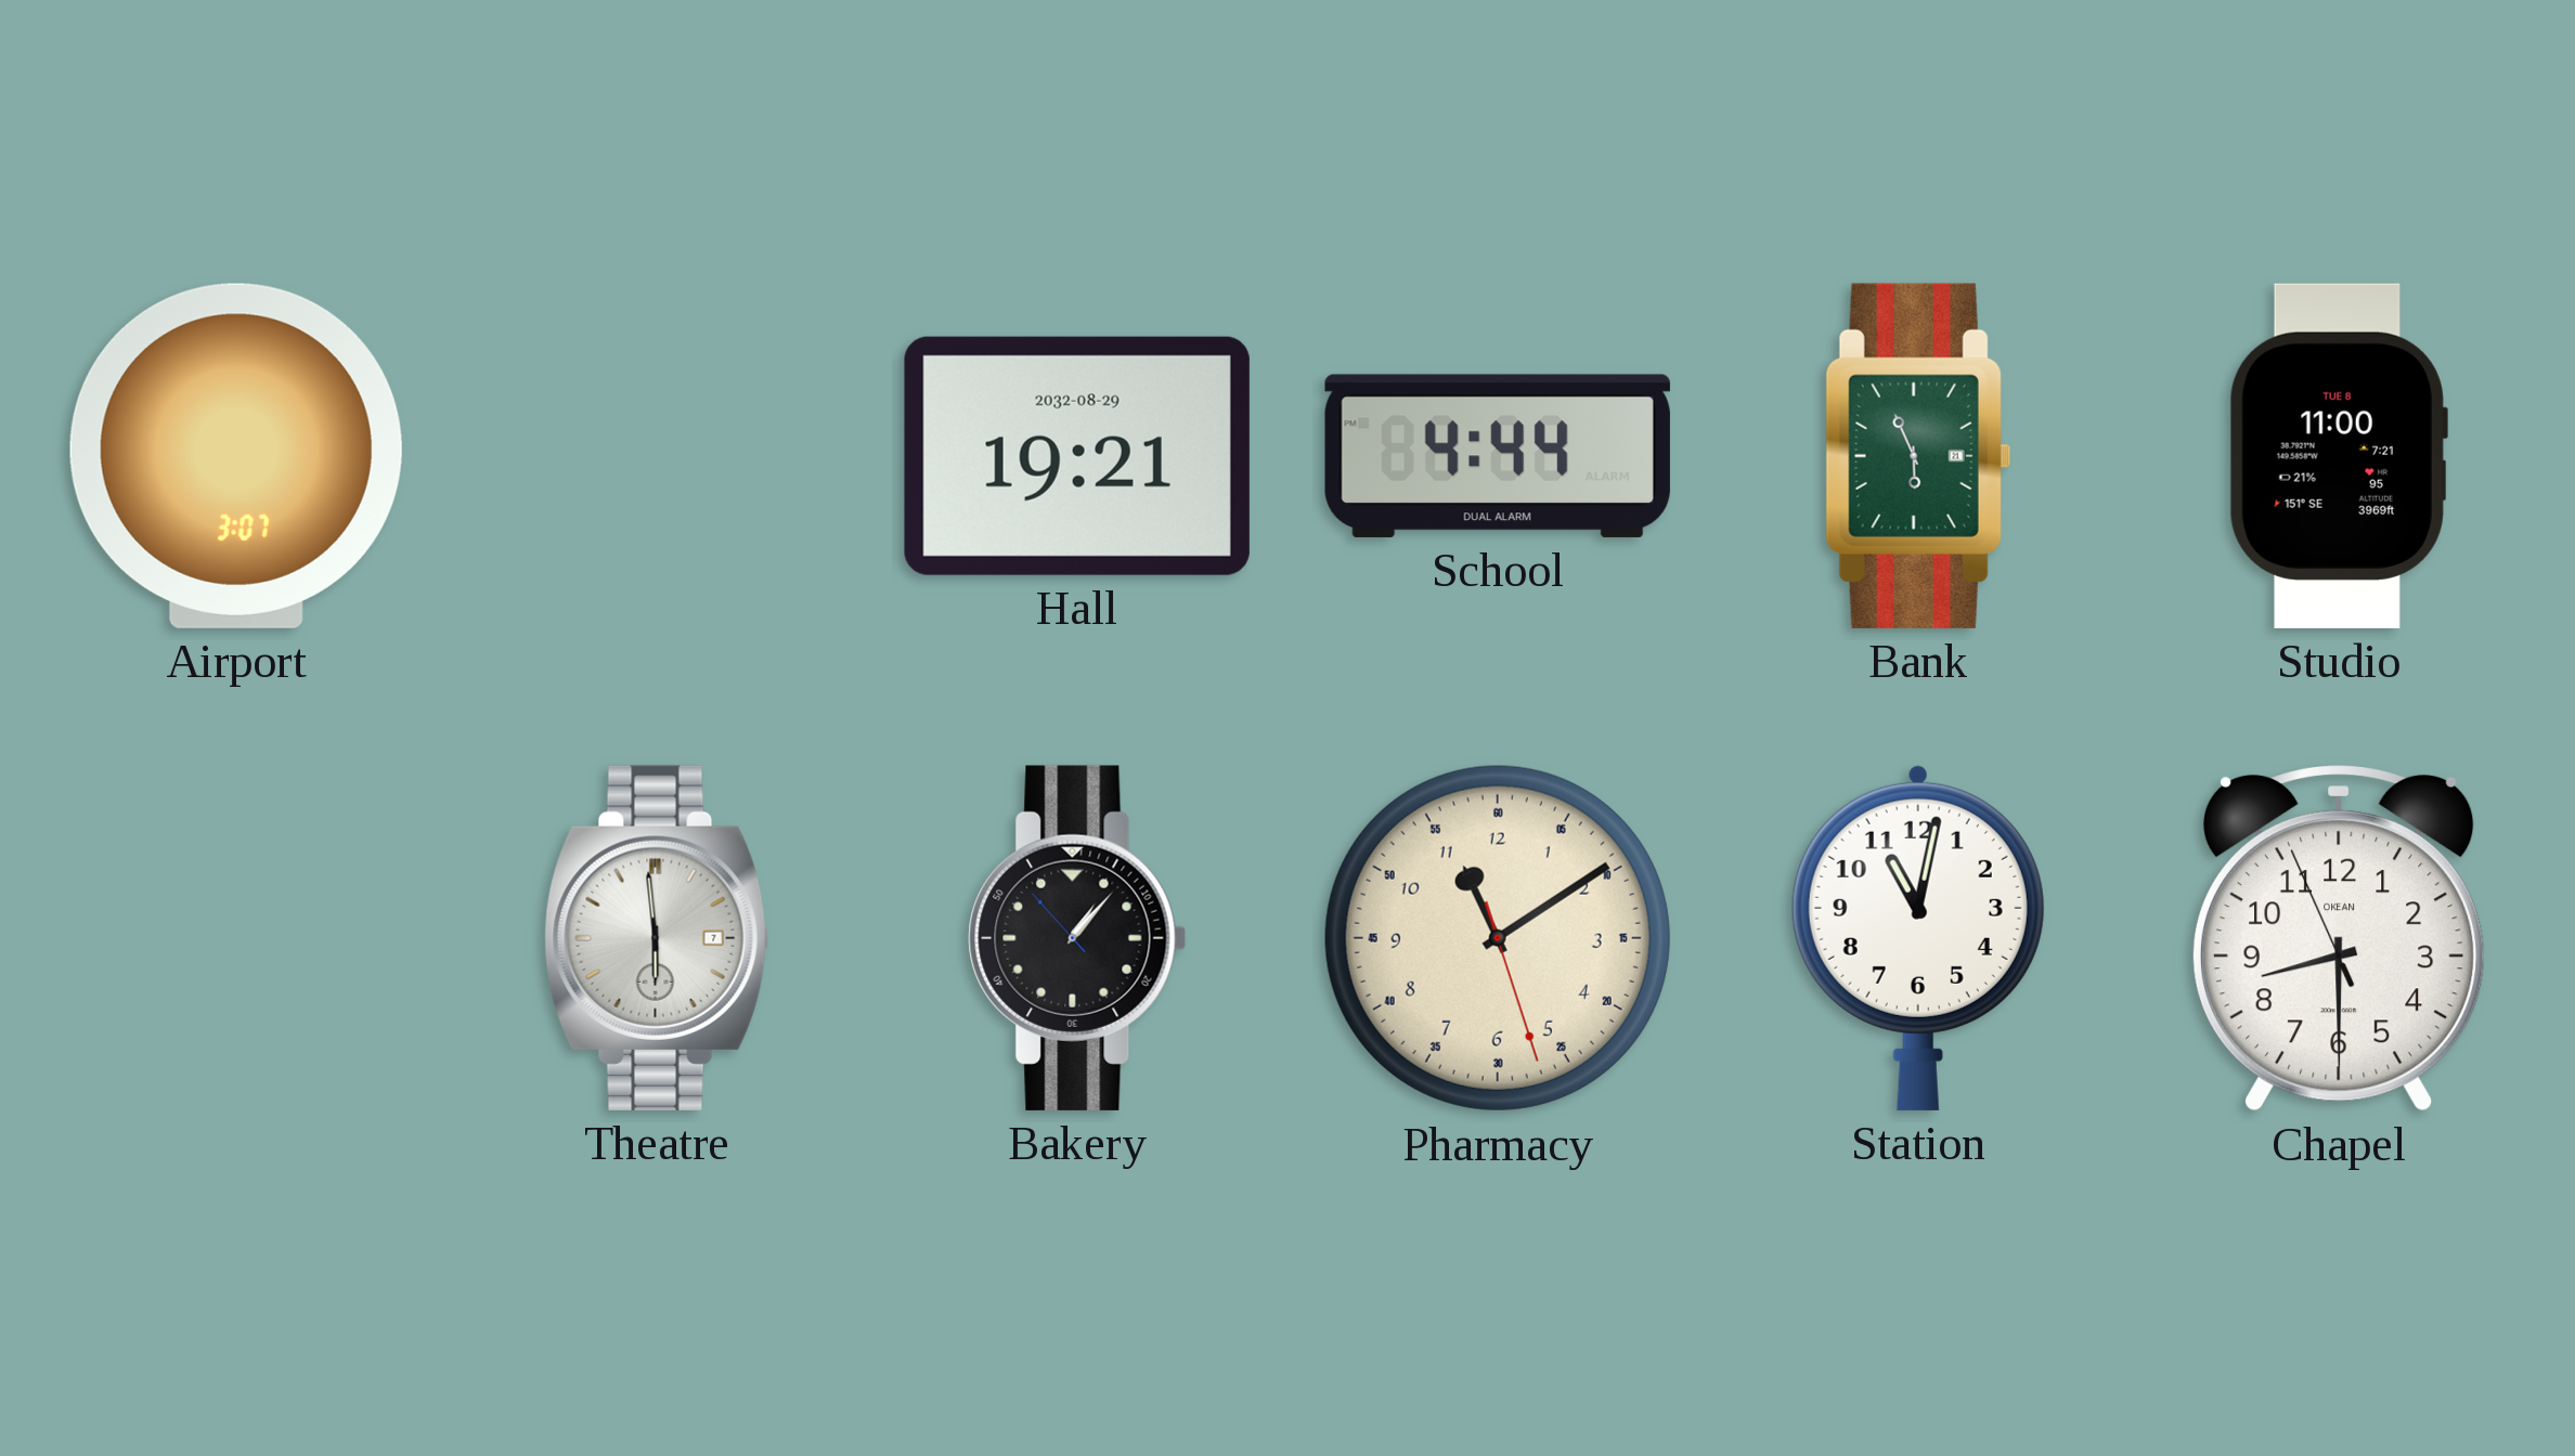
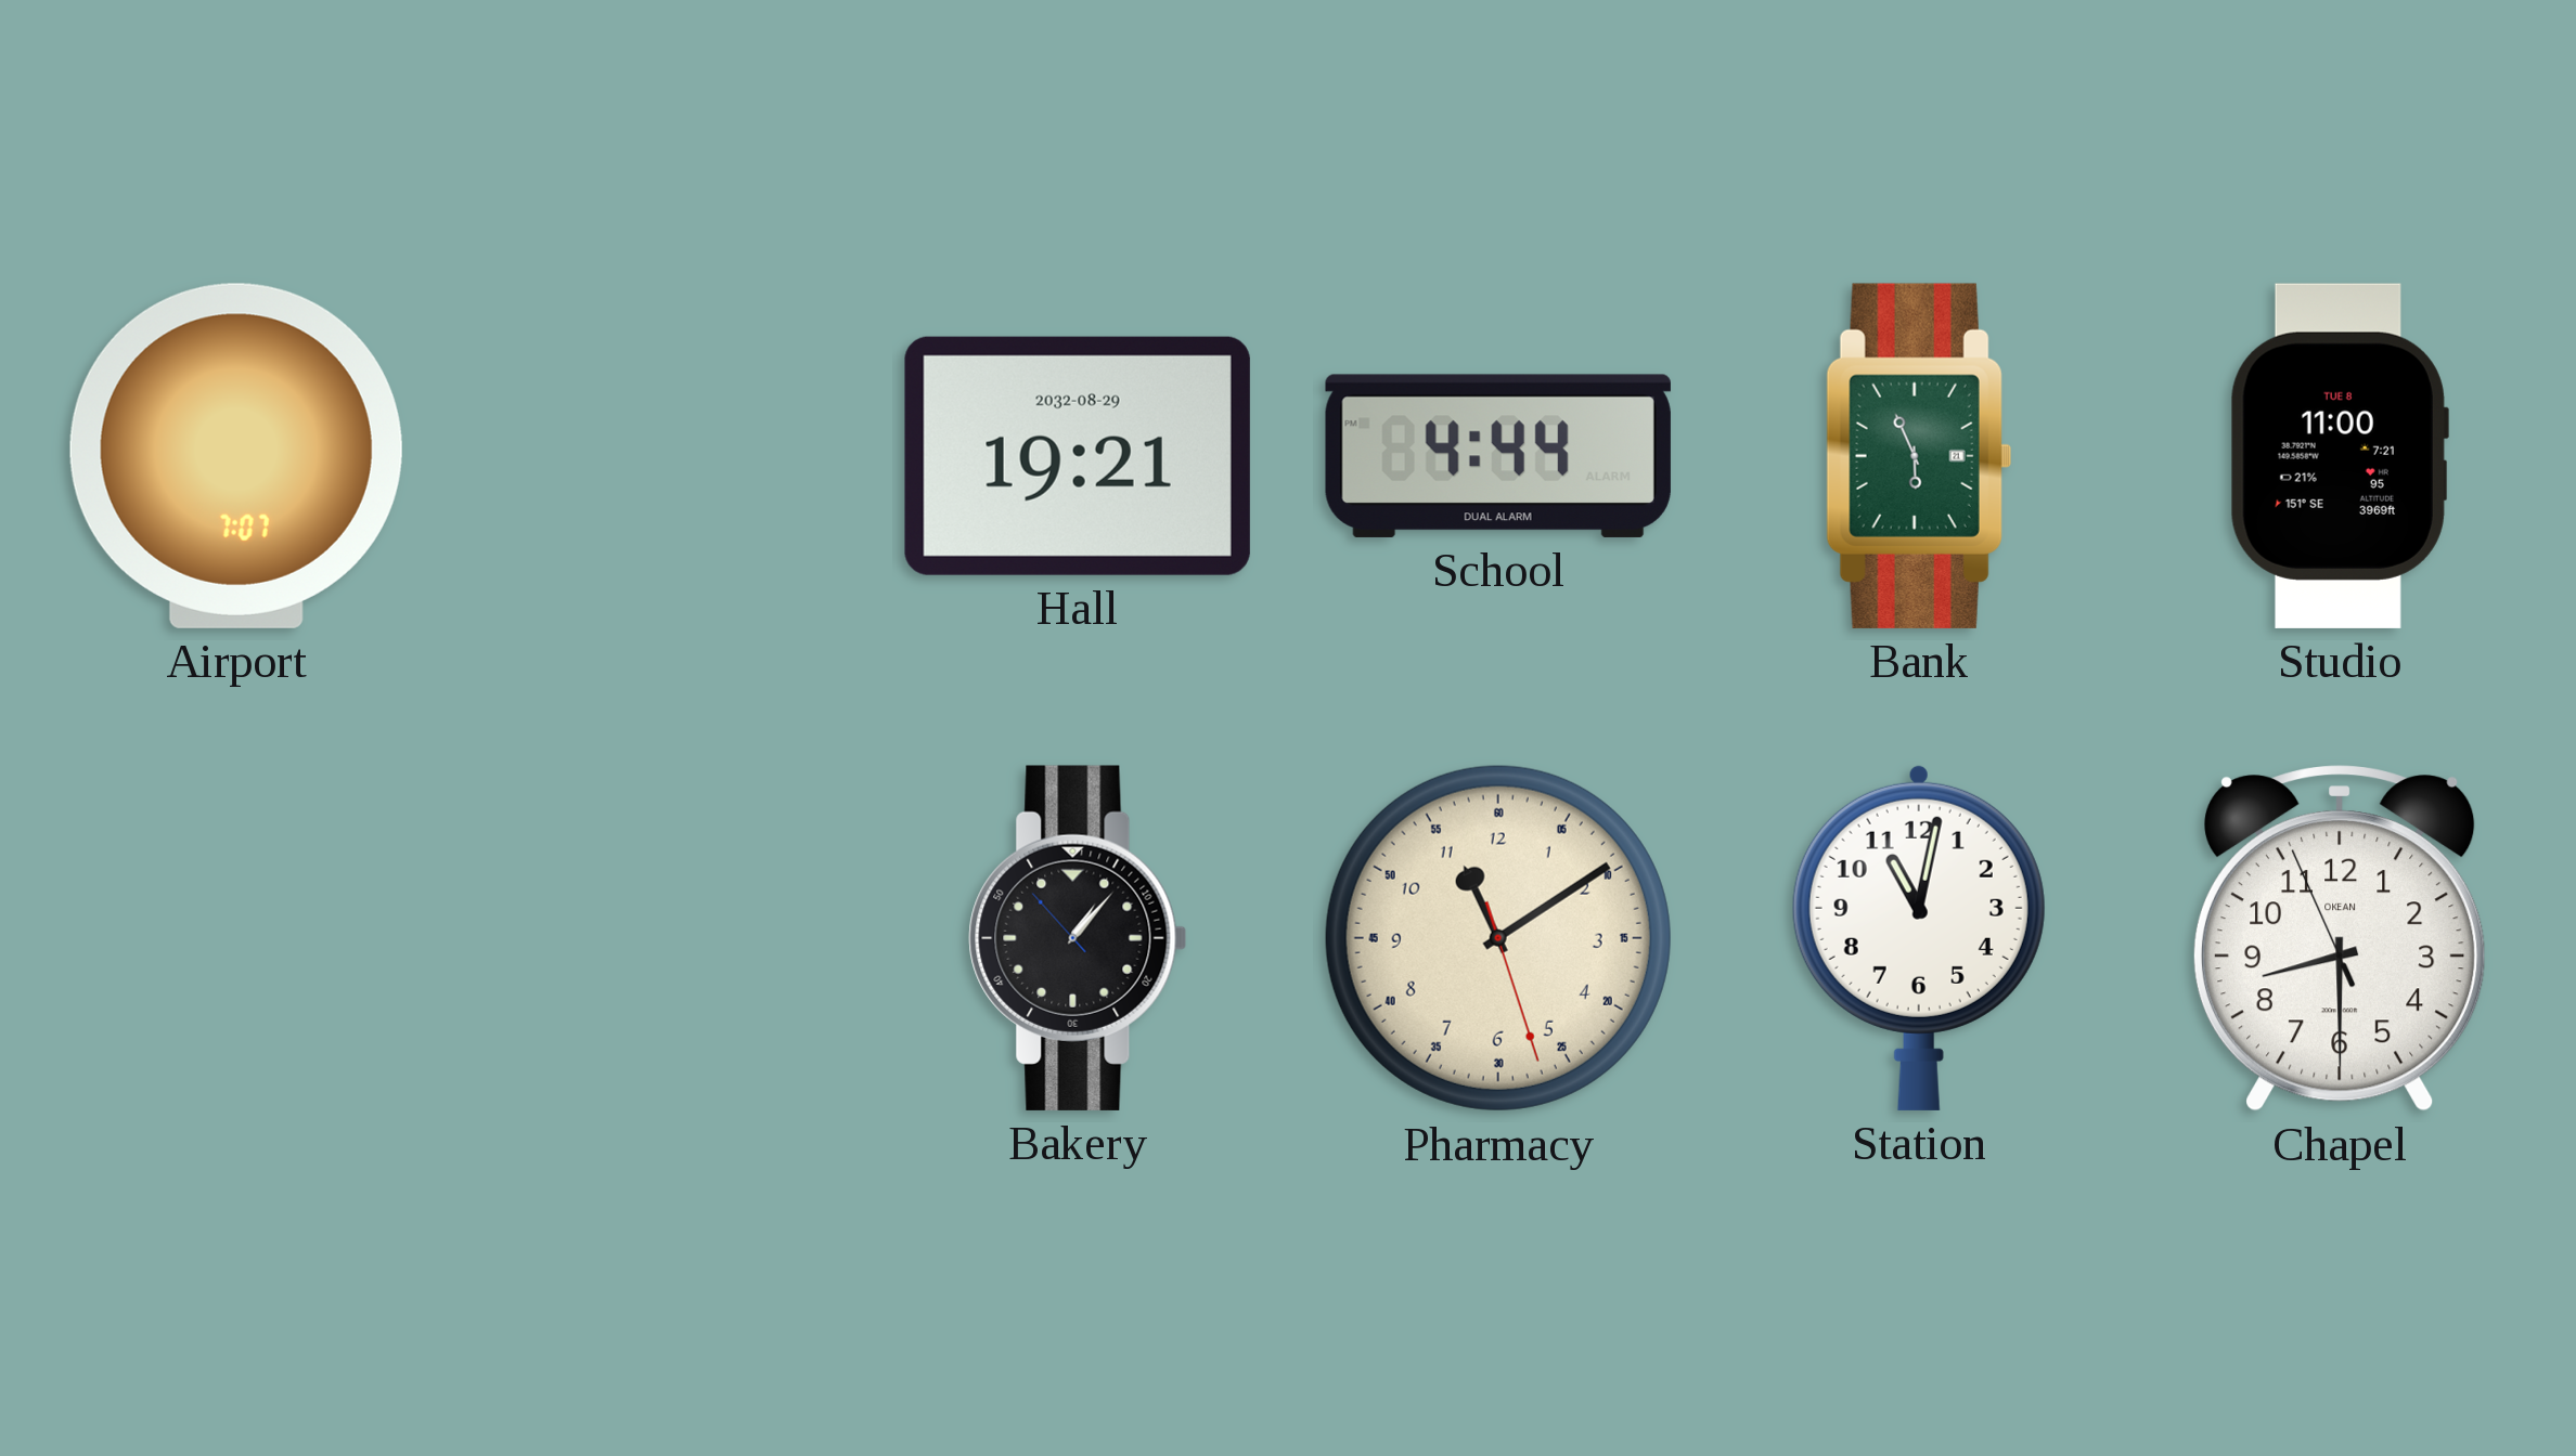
Airport: 3:07 -> 7:07
Theatre: 5:59 -> none
